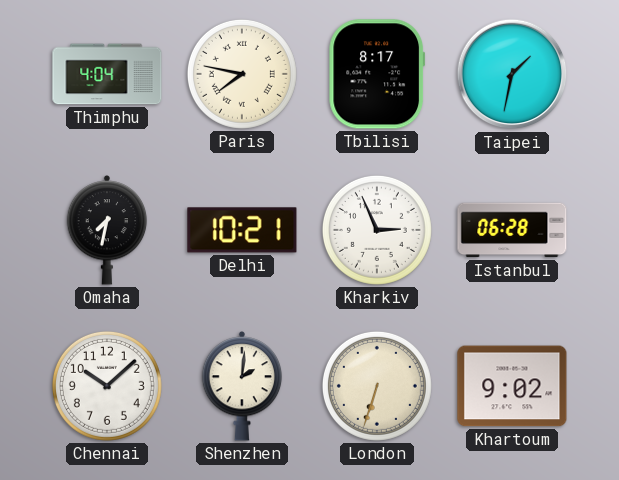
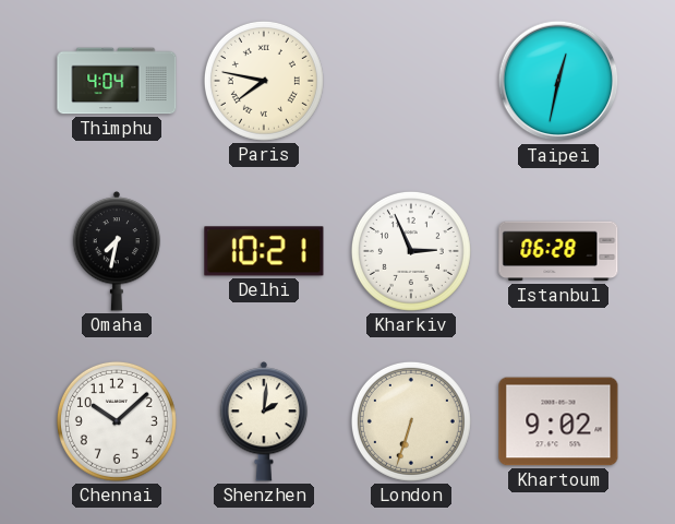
Tbilisi: 8:17 -> none
Taipei: 1:32 -> 12:32
